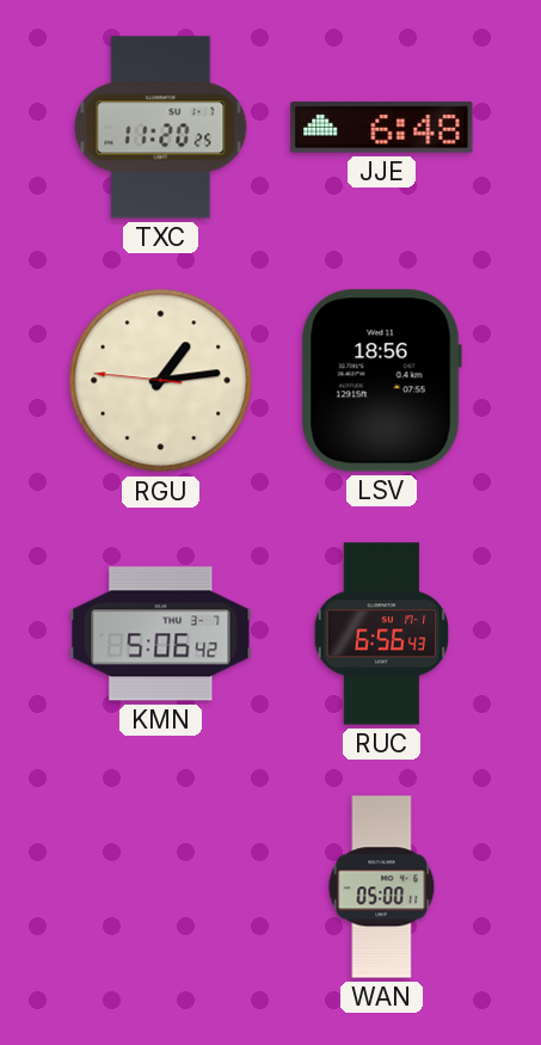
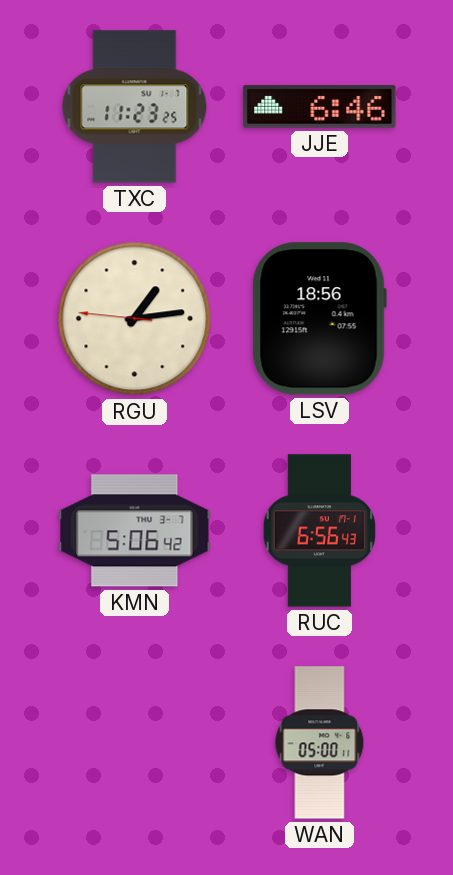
TXC: 11:20 -> 11:23
JJE: 6:48 -> 6:46
